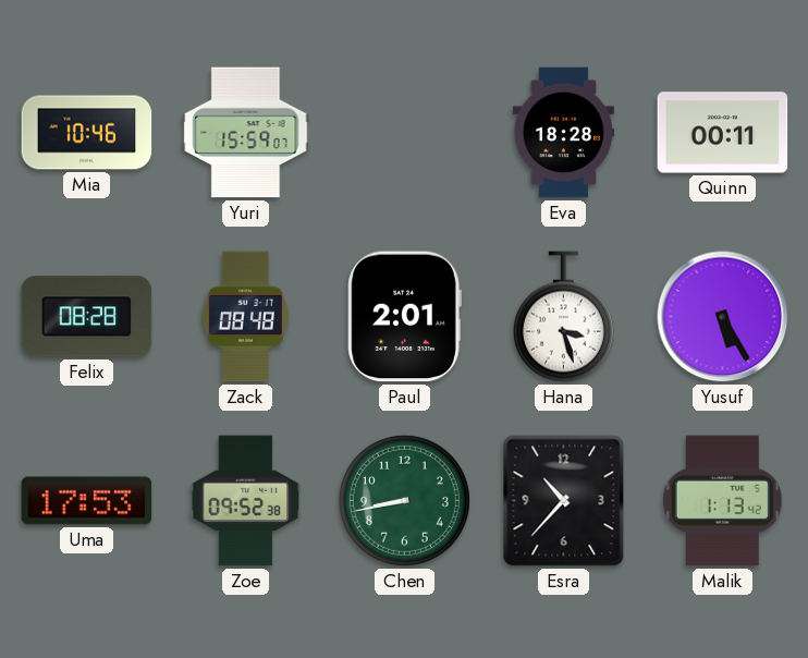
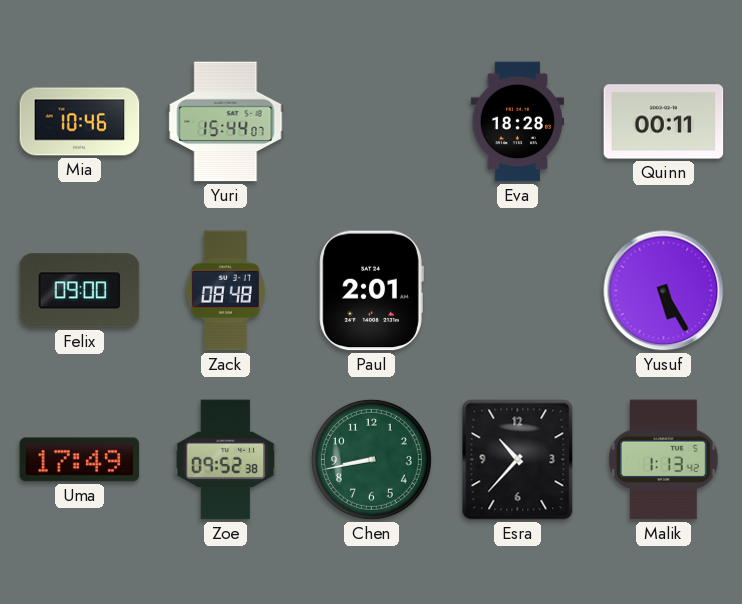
Yuri: 15:59 -> 15:44
Felix: 08:28 -> 09:00
Hana: 3:27 -> none
Uma: 17:53 -> 17:49
